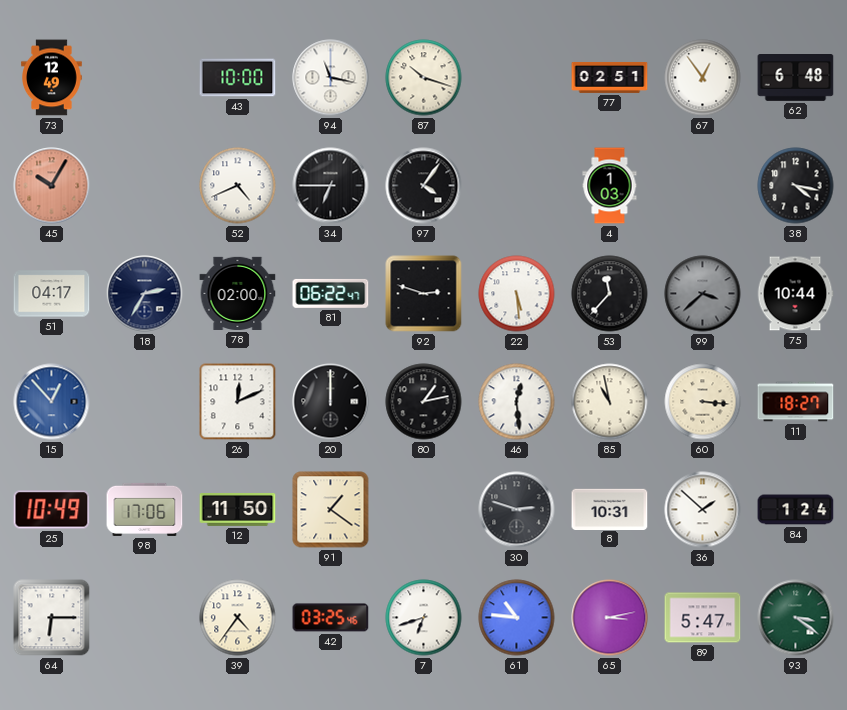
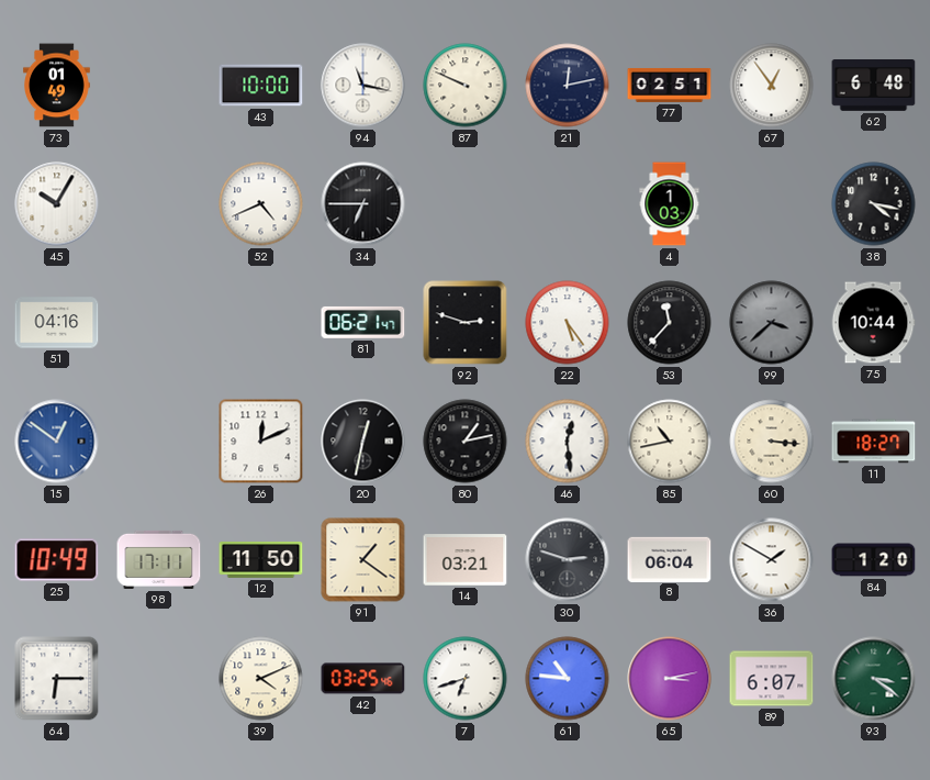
73: 12:49 -> 01:49
87: 10:18 -> 9:49
21: none -> 12:13
45 dial: salmon -> white
97: 4:06 -> none
51: 04:17 -> 04:16
18: 2:35 -> none
78: 02:00 -> none
81: 06:22 -> 06:21
22: 5:29 -> 5:24
15: 12:53 -> 12:51
20: 12:00 -> 12:32
85: 10:58 -> 10:43
98: 17:06 -> 17:11
14: none -> 03:21
8: 10:31 -> 06:04
36: 1:52 -> 1:50
84: 1:24 -> 1:20
39: 4:36 -> 4:11
89: 5:47 -> 6:07
